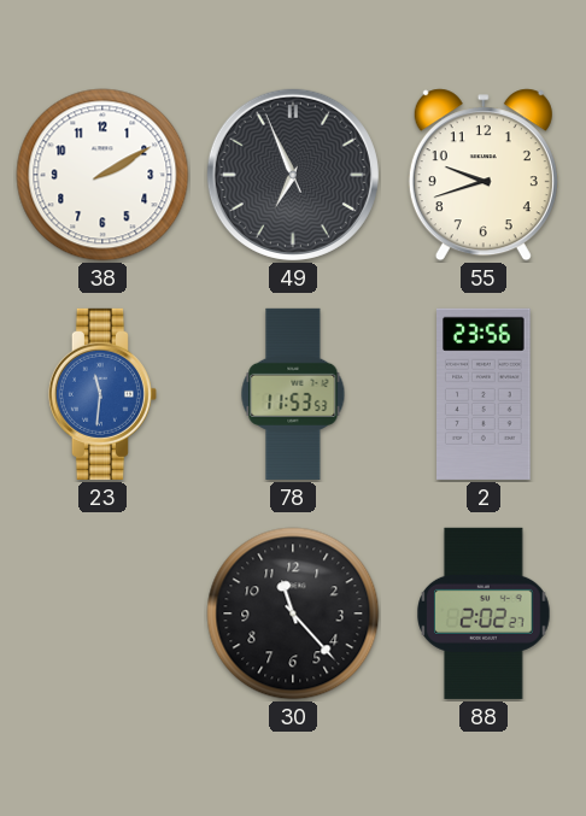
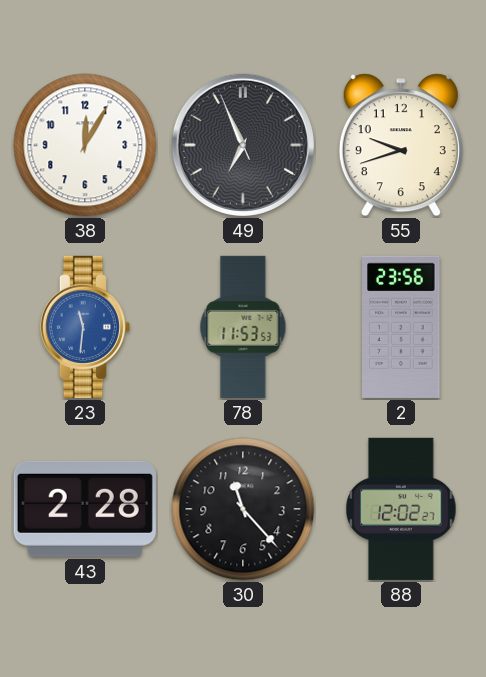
38: 2:10 -> 12:05
43: none -> 2:28
88: 2:02 -> 12:02
